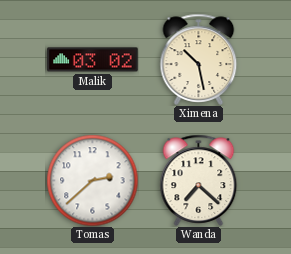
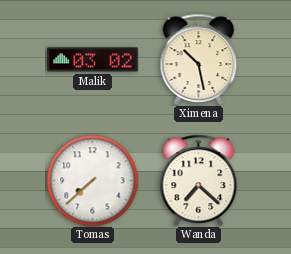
Tomas: 2:38 -> 7:38
